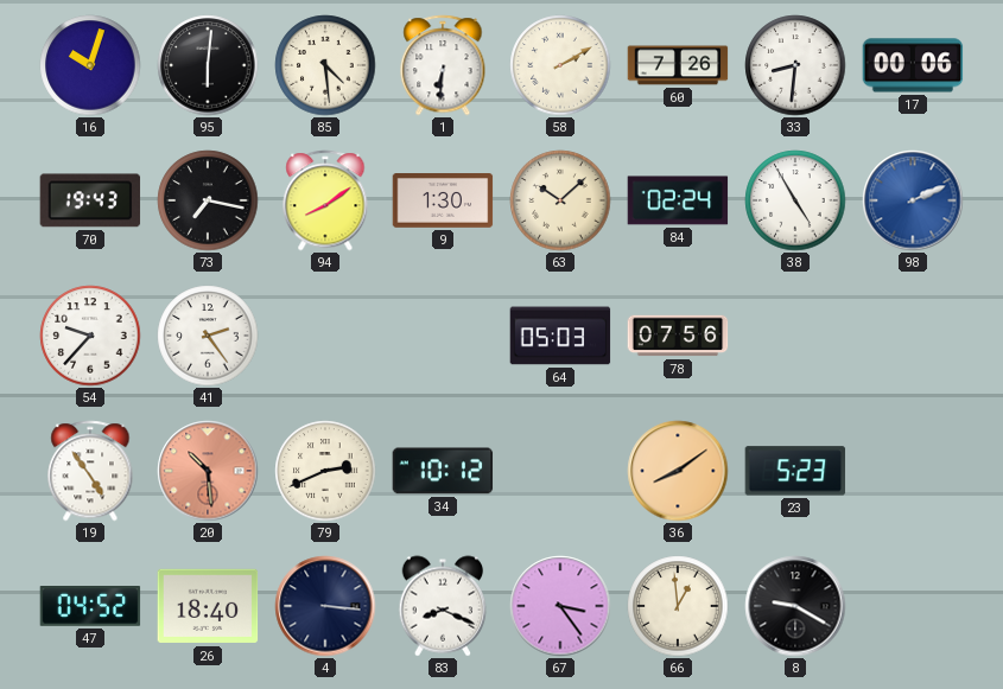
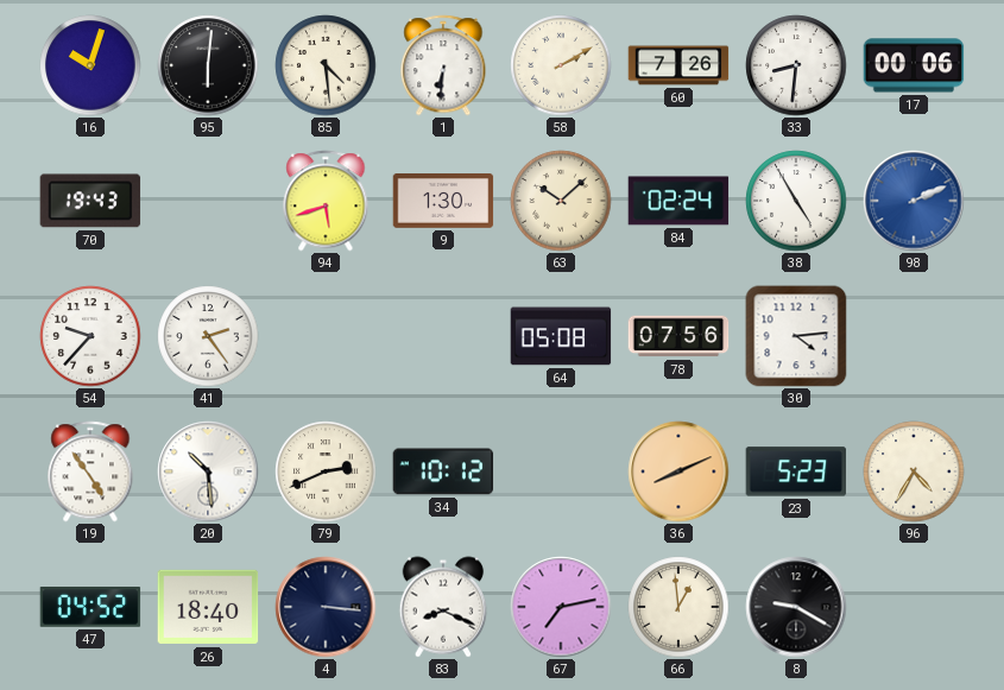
73: 7:17 -> none
94: 8:09 -> 5:42
64: 05:03 -> 05:08
30: none -> 4:14
20 dial: salmon -> white
36: 8:09 -> 8:11
96: none -> 4:35
67: 3:24 -> 7:13
